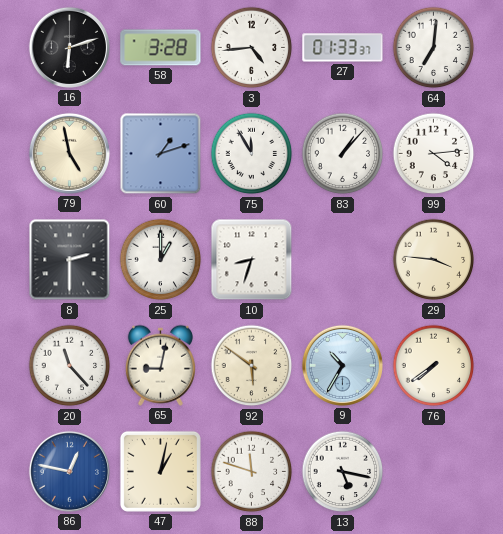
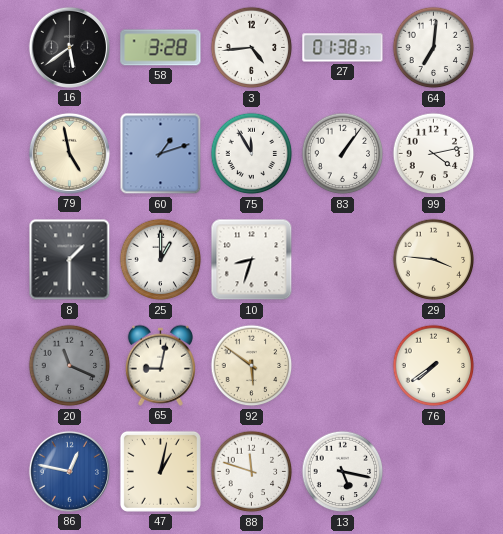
16: 6:12 -> 5:39
27: 01:33 -> 01:38
83: 1:07 -> 1:06
99: 4:14 -> 4:13
8: 2:30 -> 1:30
20: 11:23 -> 11:19
20 dial: white -> grey
9: 10:35 -> none
